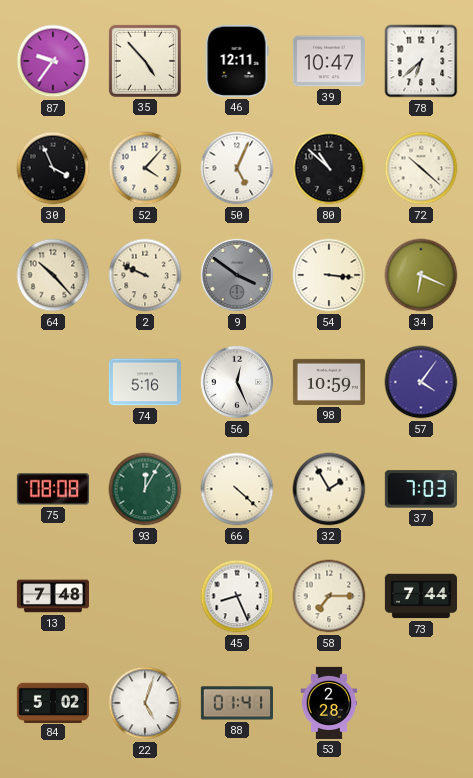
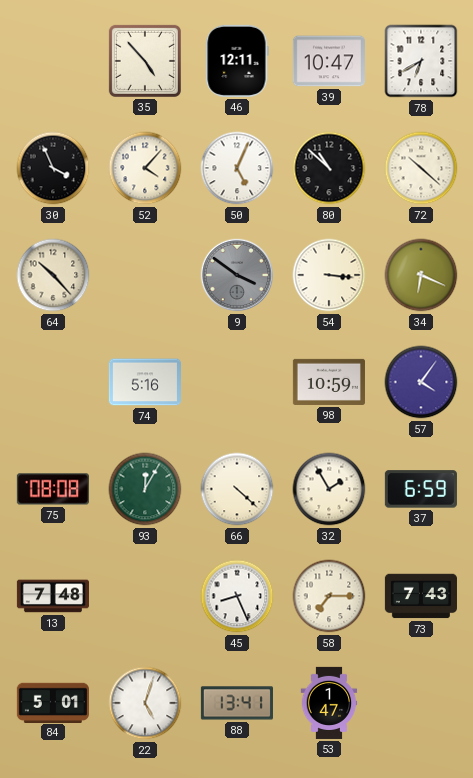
87: 9:36 -> none
78: 6:38 -> 6:40
2: 9:49 -> none
56: 12:26 -> none
37: 7:03 -> 6:59
73: 7:44 -> 7:43
84: 5:02 -> 5:01
88: 01:41 -> 13:41
53: 2:28 -> 1:47
